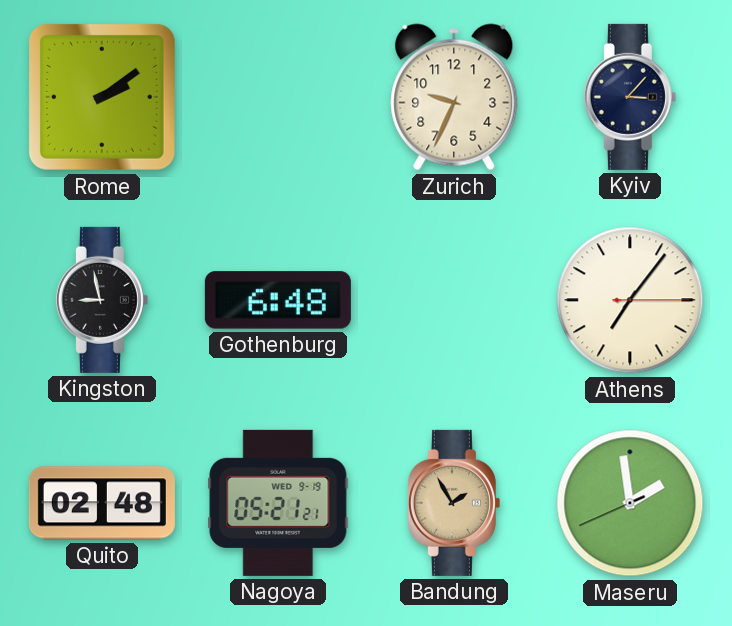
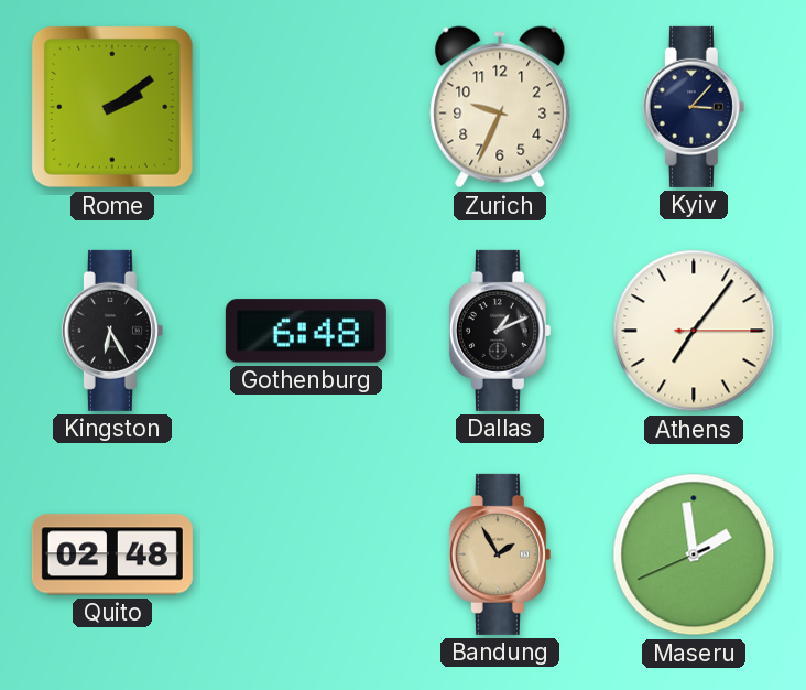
Kingston: 8:58 -> 6:25
Dallas: none -> 1:11
Nagoya: 05:21 -> none
